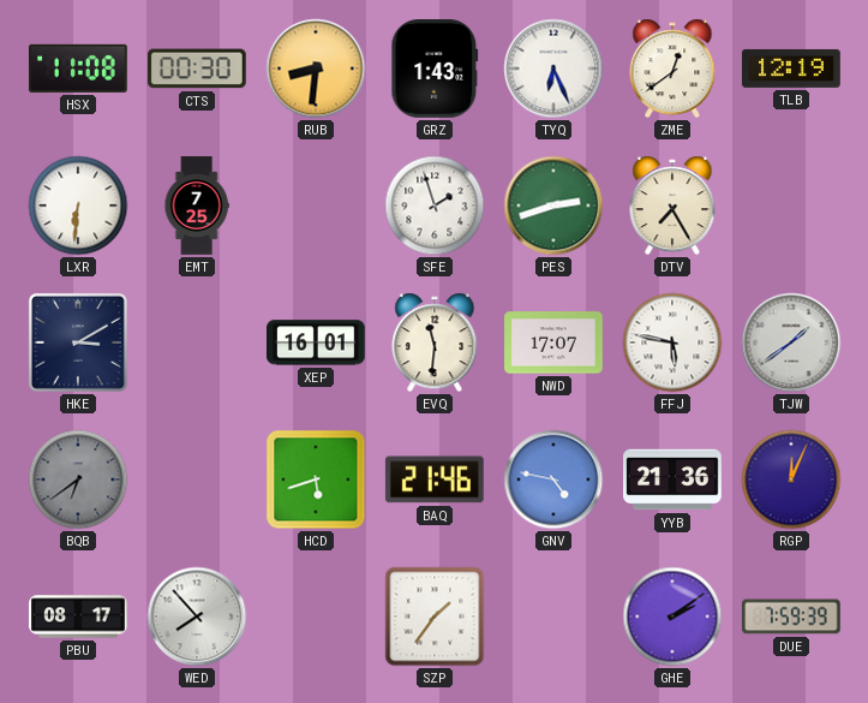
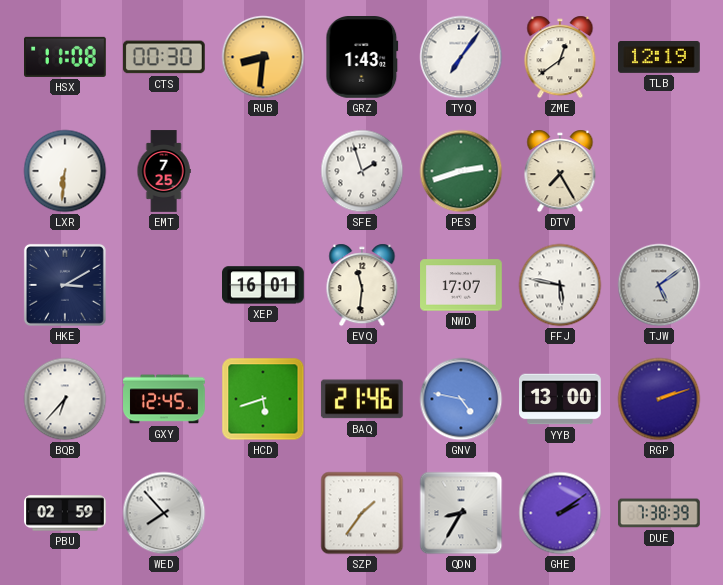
TYQ: 6:26 -> 7:06
TJW: 1:39 -> 5:09
BQB: 6:39 -> 6:37
BQB dial: grey -> white
GXY: none -> 12:45
YYB: 21:36 -> 13:00
RGP: 12:04 -> 2:12
PBU: 08:17 -> 02:59
QDN: none -> 8:35
DUE: 7:59 -> 7:38
